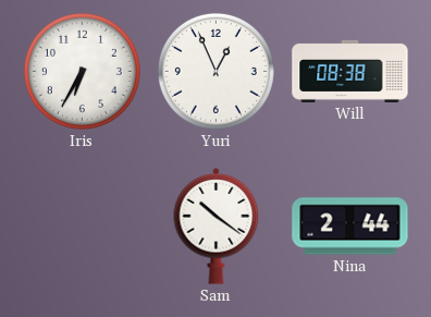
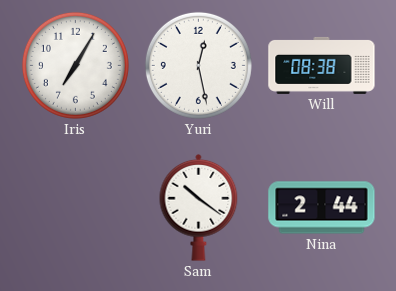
Iris: 6:35 -> 7:05
Yuri: 12:56 -> 12:28
